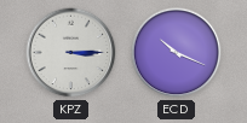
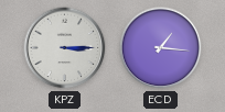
ECD: 10:19 -> 1:16
